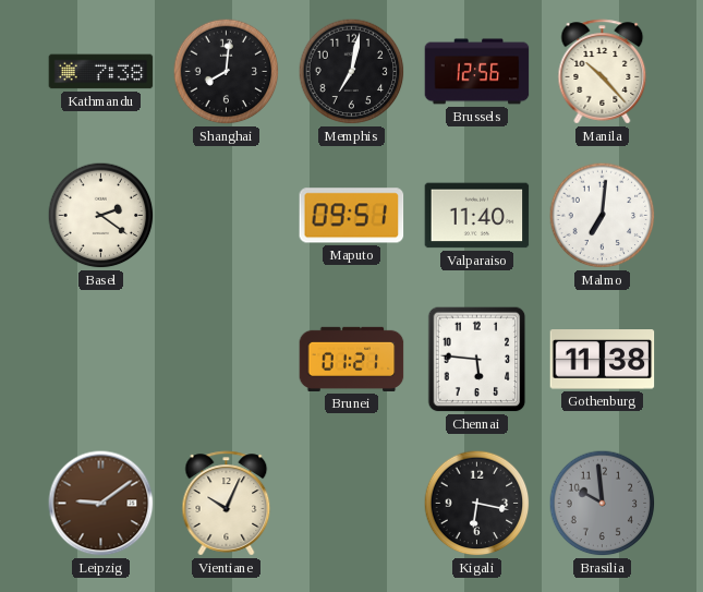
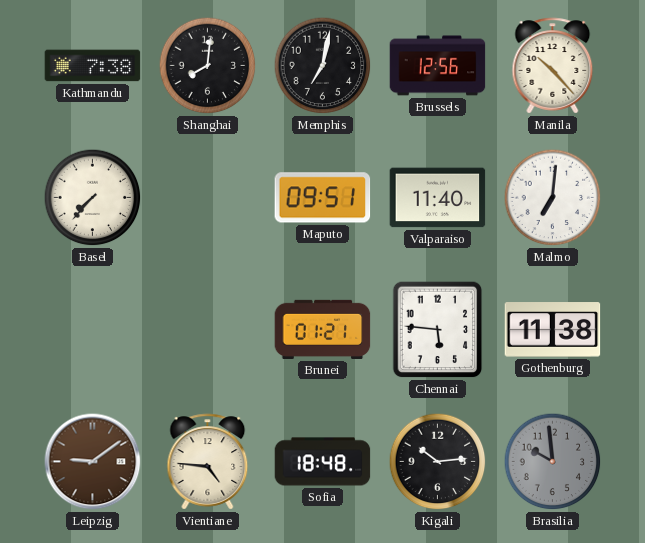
Basel: 2:21 -> 7:37
Vientiane: 10:04 -> 4:46
Sofia: none -> 18:48
Kigali: 6:17 -> 10:14
